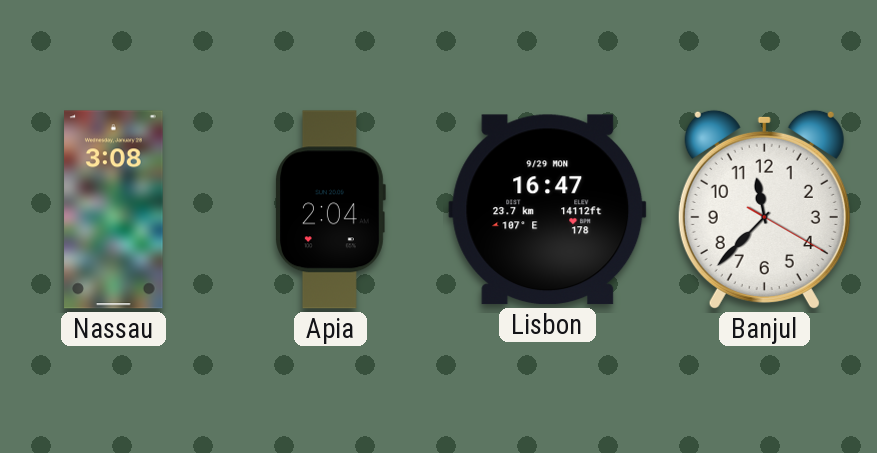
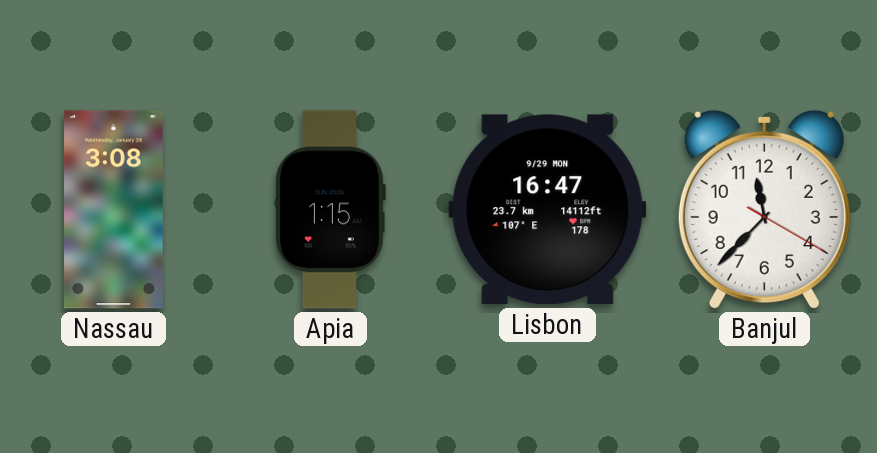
Apia: 2:04 -> 1:15
